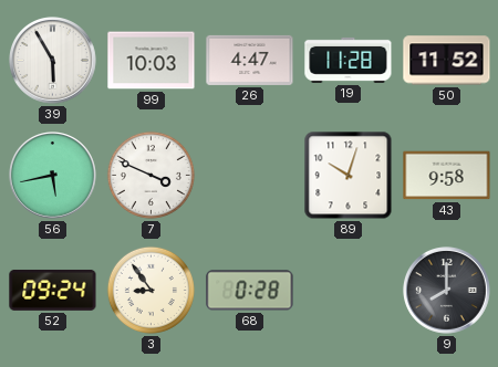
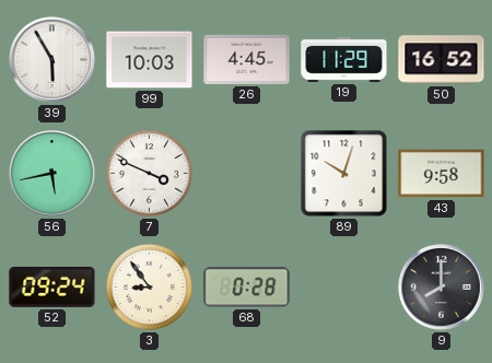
26: 4:47 -> 4:45
19: 11:28 -> 11:29
50: 11:52 -> 16:52
